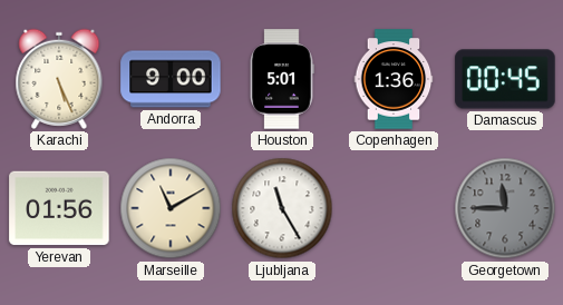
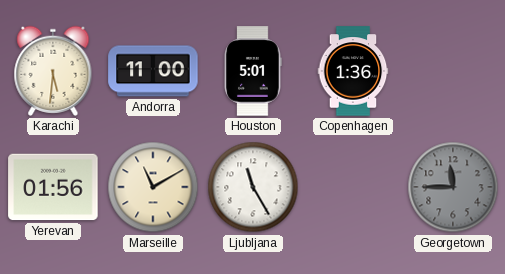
Karachi: 5:26 -> 5:31
Andorra: 9:00 -> 11:00
Damascus: 00:45 -> none
